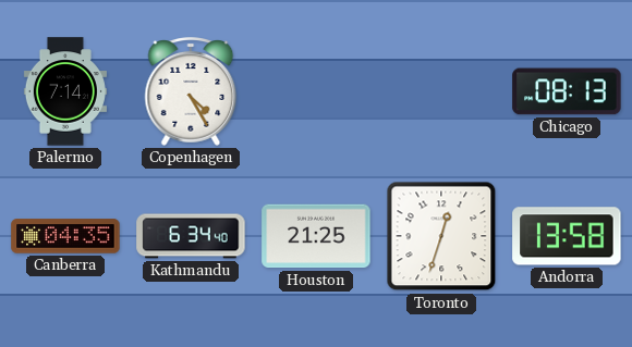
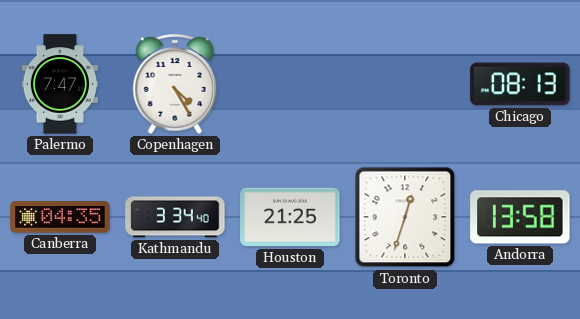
Palermo: 7:14 -> 7:47
Kathmandu: 6:34 -> 3:34
